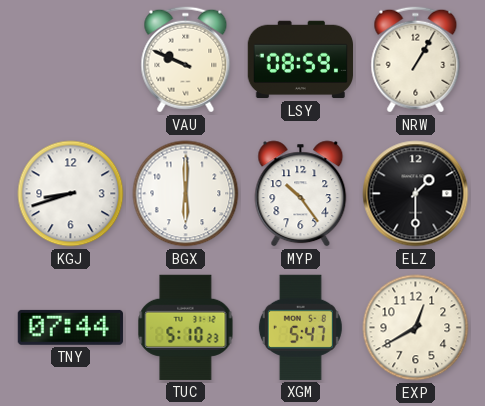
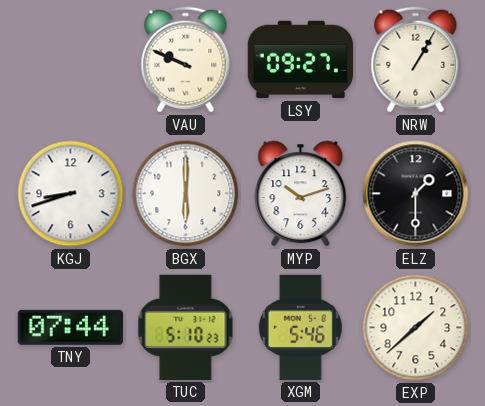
LSY: 08:59 -> 09:27
MYP: 10:24 -> 10:12
XGM: 5:47 -> 5:46
EXP: 12:40 -> 1:38
